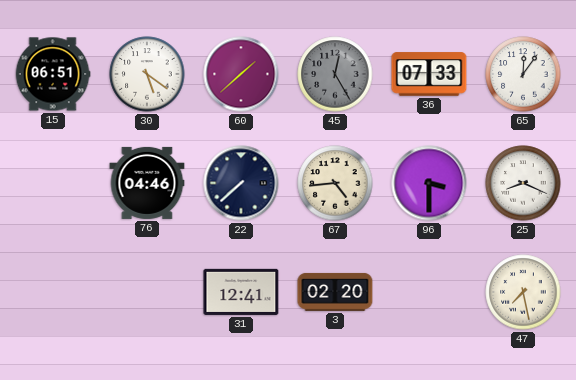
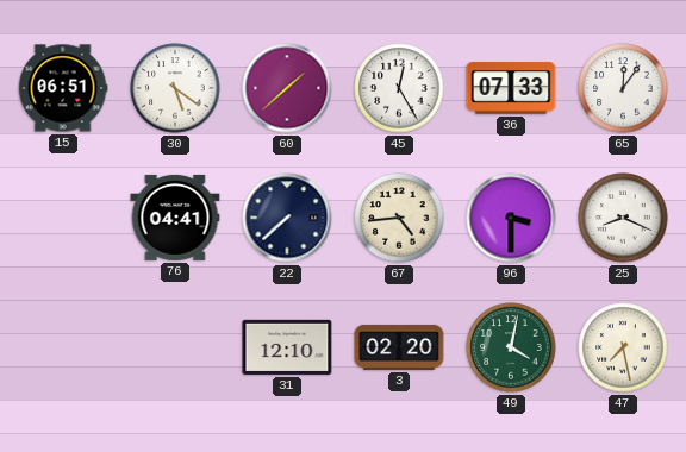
45 dial: grey -> white
76: 04:46 -> 04:41
31: 12:41 -> 12:10
49: none -> 4:02
